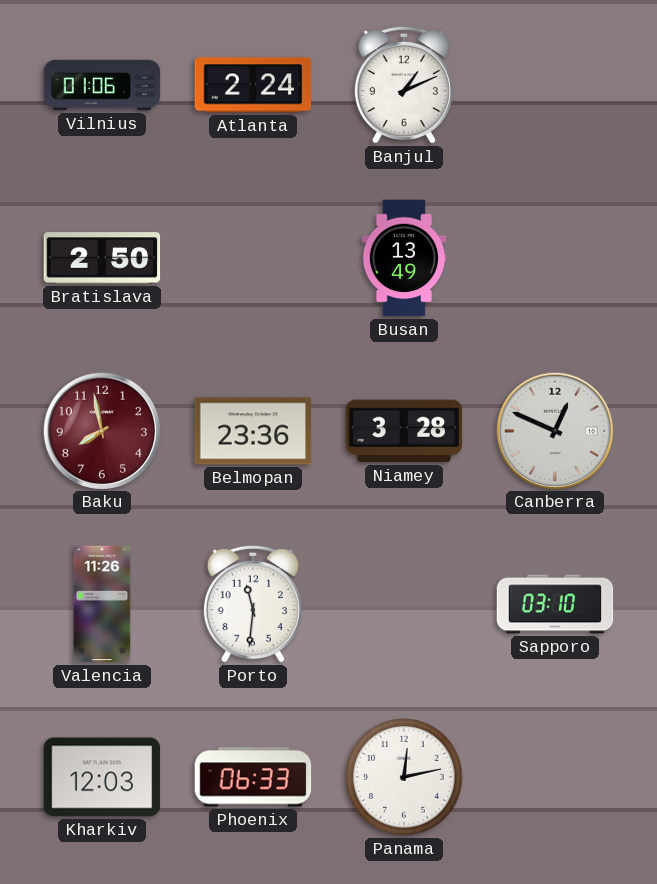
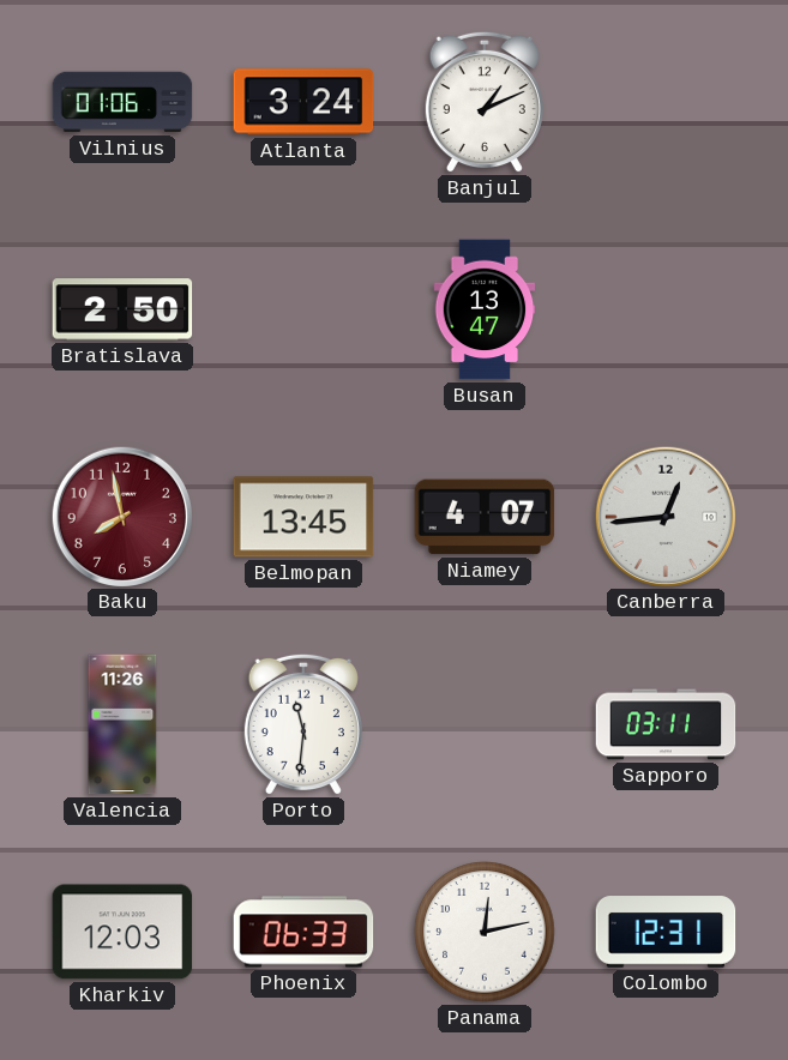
Atlanta: 2:24 -> 3:24
Busan: 13:49 -> 13:47
Belmopan: 23:36 -> 13:45
Niamey: 3:28 -> 4:07
Canberra: 12:49 -> 12:44
Sapporo: 03:10 -> 03:11
Colombo: none -> 12:31
